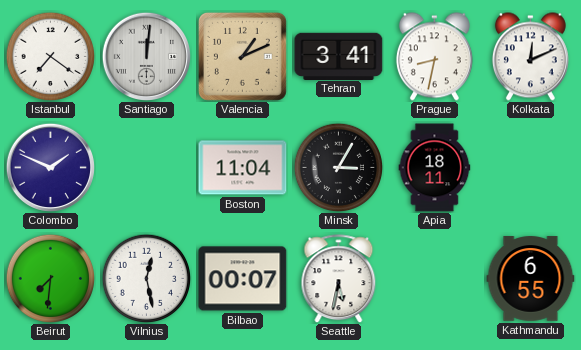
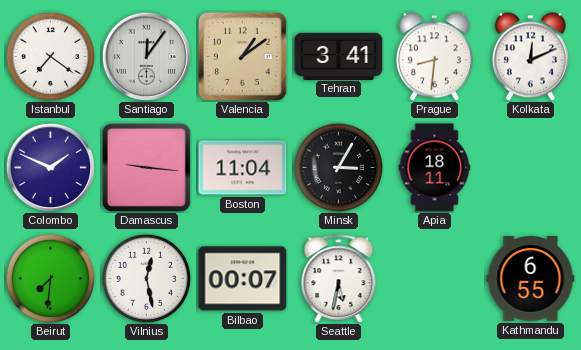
Santiago: 12:01 -> 12:06
Valencia: 1:11 -> 1:09
Prague: 8:32 -> 8:31
Damascus: none -> 9:16
